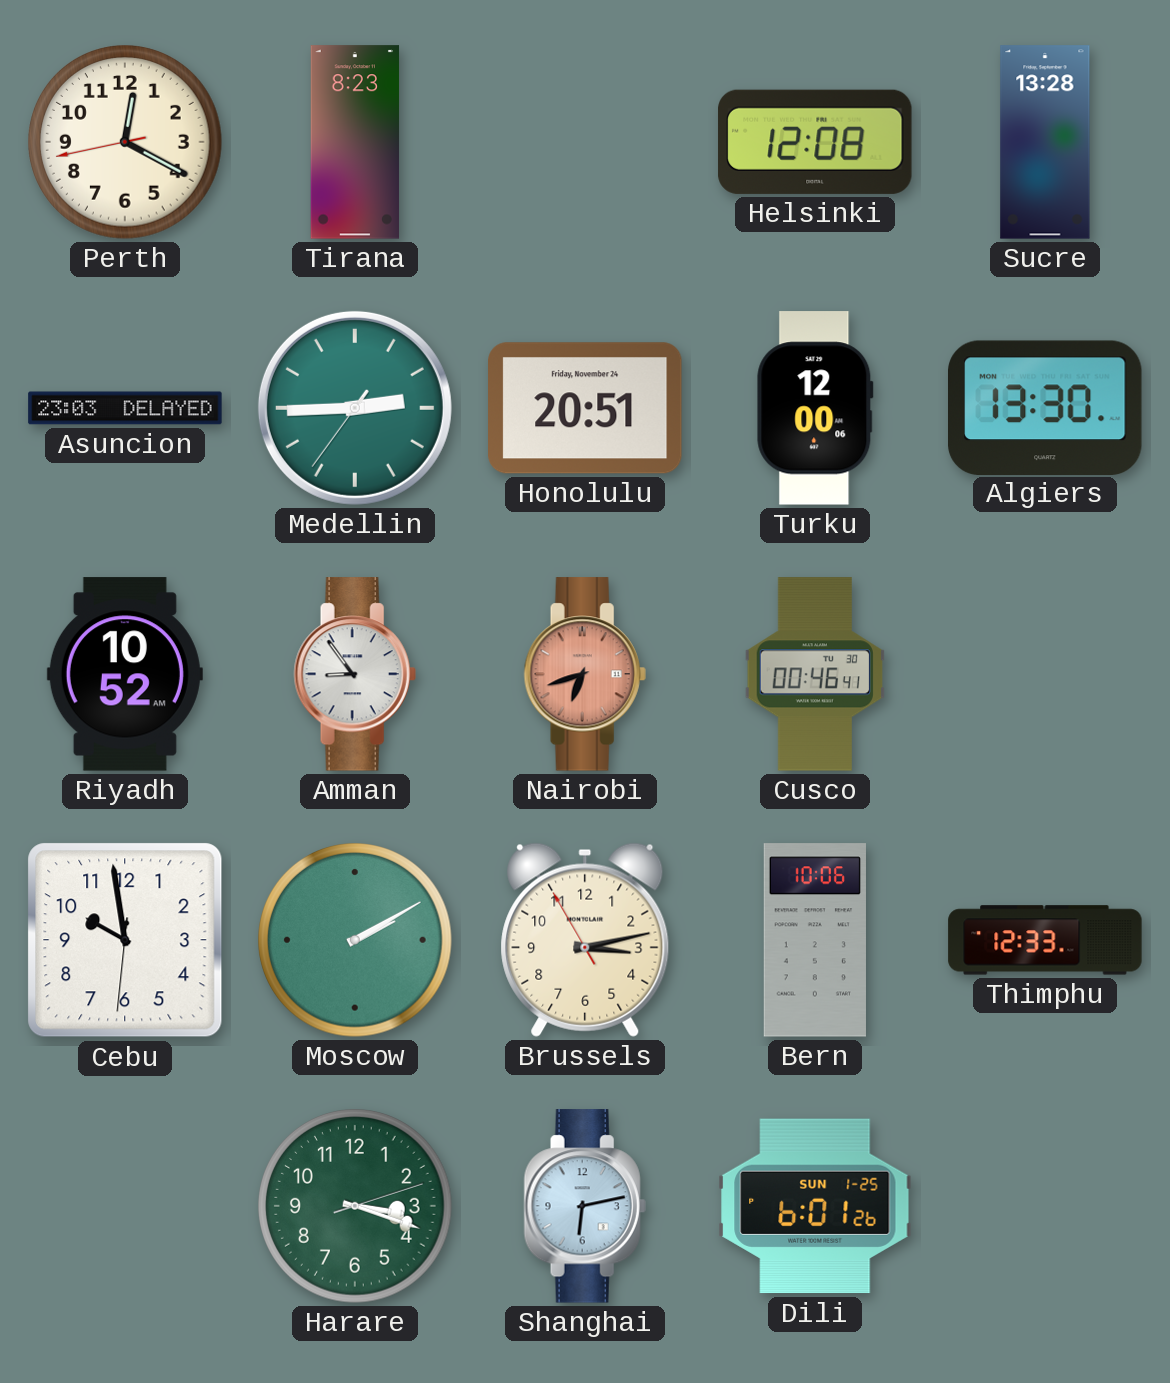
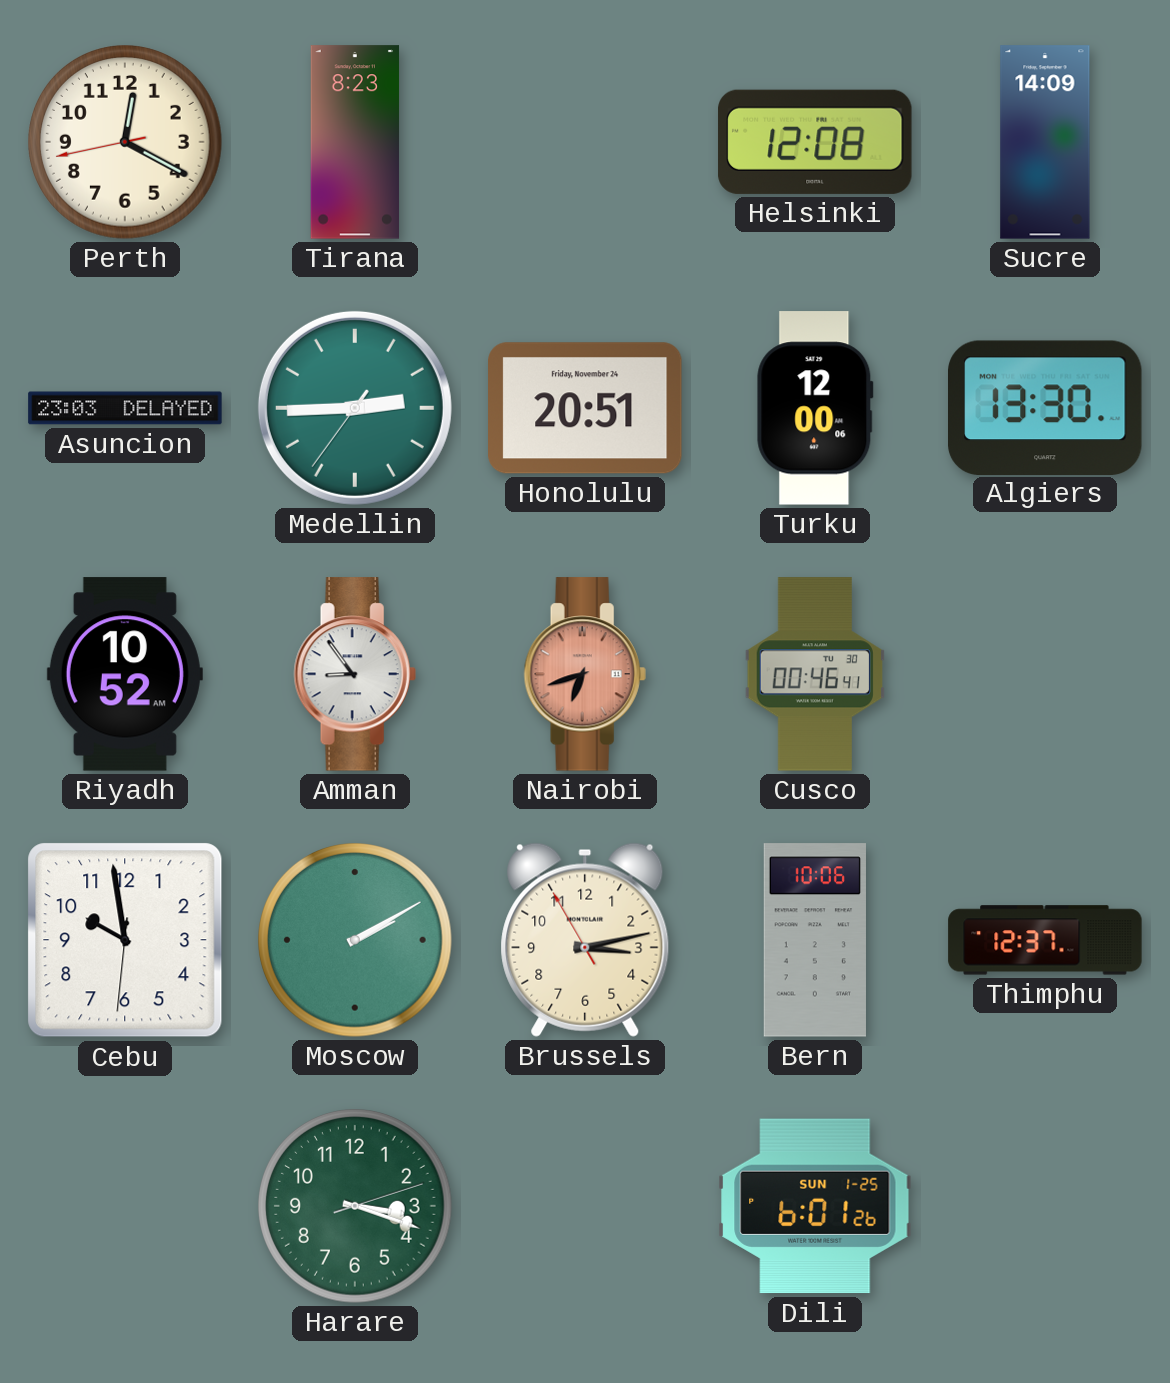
Sucre: 13:28 -> 14:09
Thimphu: 12:33 -> 12:37
Shanghai: 6:13 -> none
